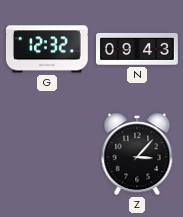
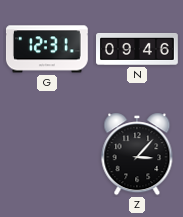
G: 12:32 -> 12:31
N: 09:43 -> 09:46
